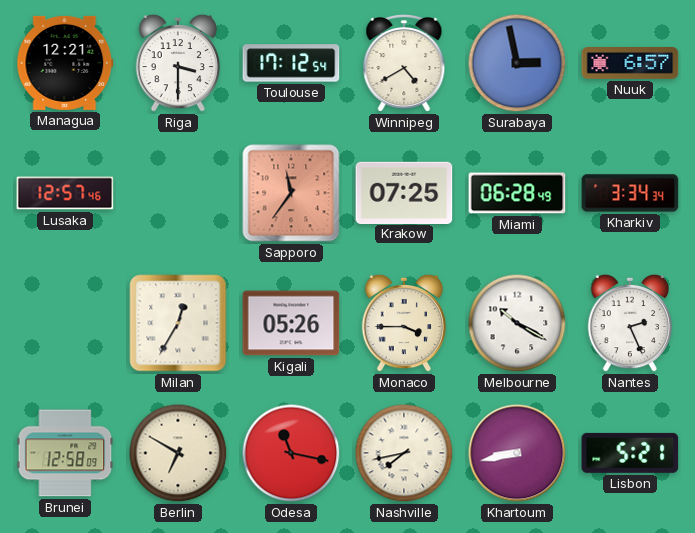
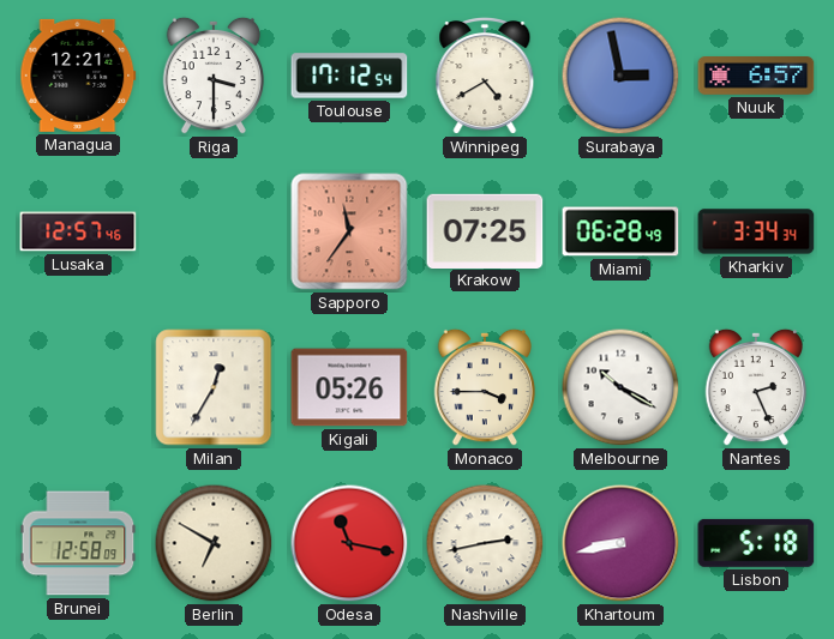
Nashville: 7:43 -> 2:43
Lisbon: 5:21 -> 5:18
